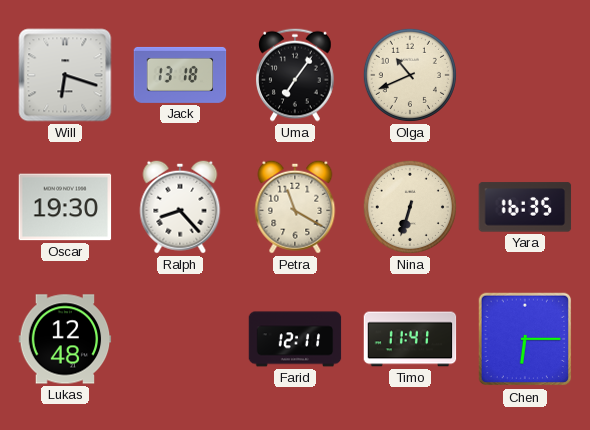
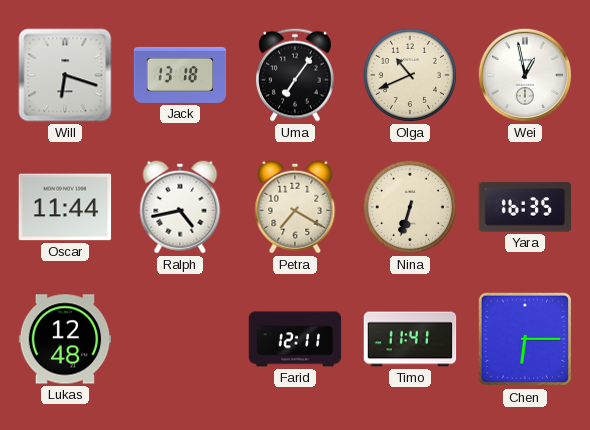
Wei: none -> 12:58
Oscar: 19:30 -> 11:44
Ralph: 8:23 -> 4:43
Petra: 11:20 -> 7:20
